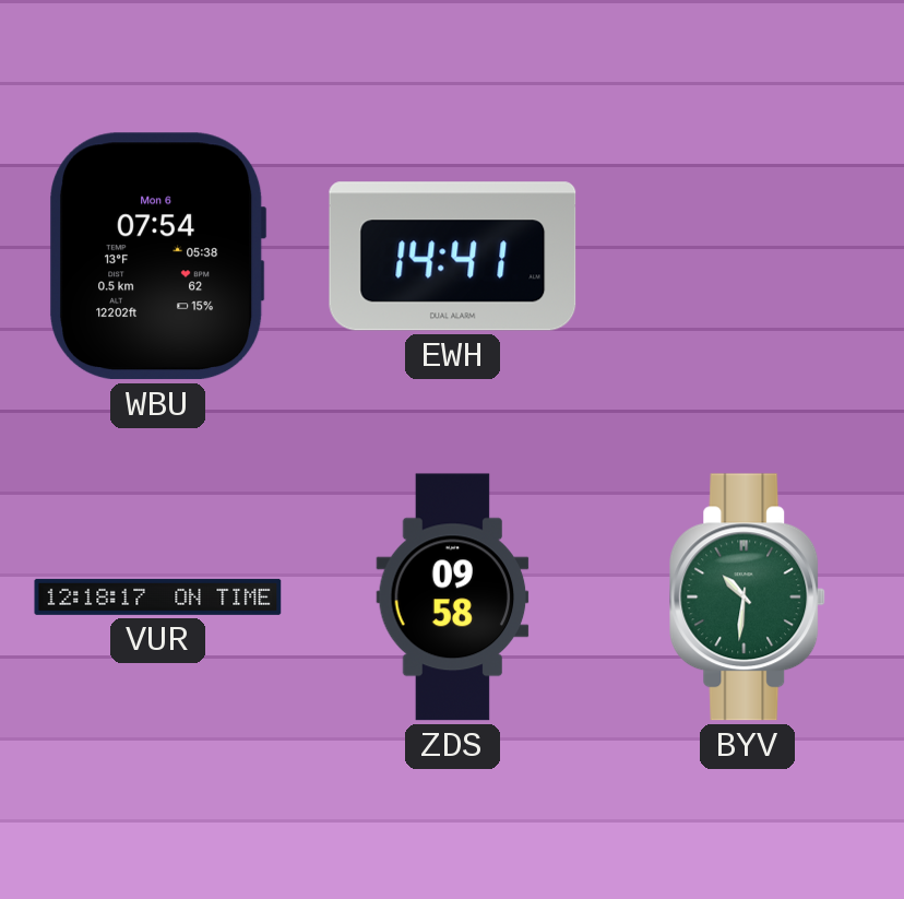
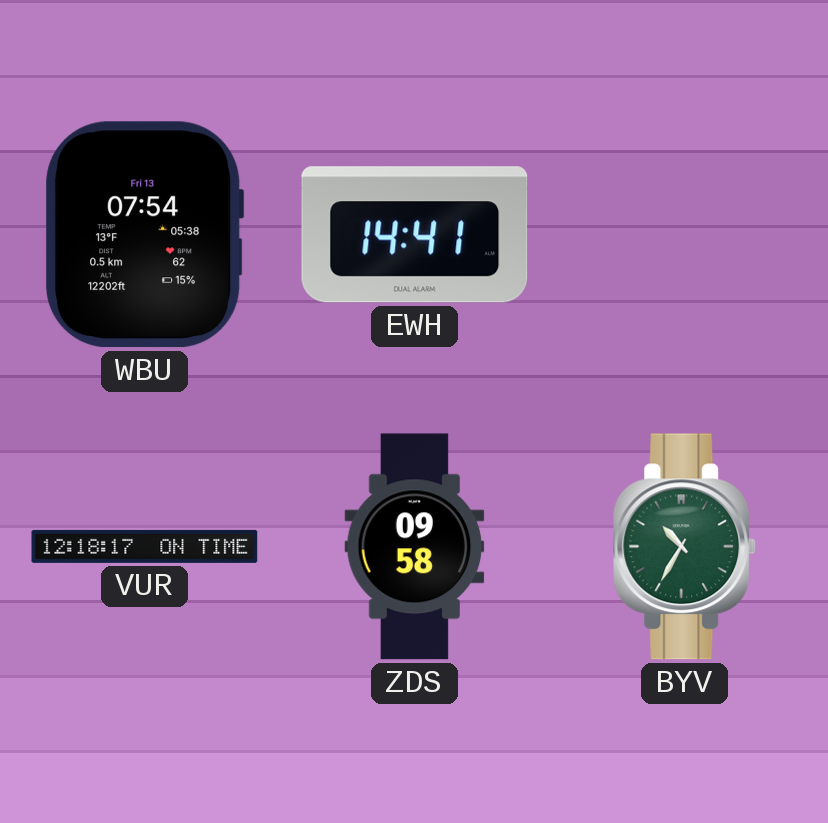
WBU date: Mon 6 -> Fri 13
BYV: 10:31 -> 10:35
